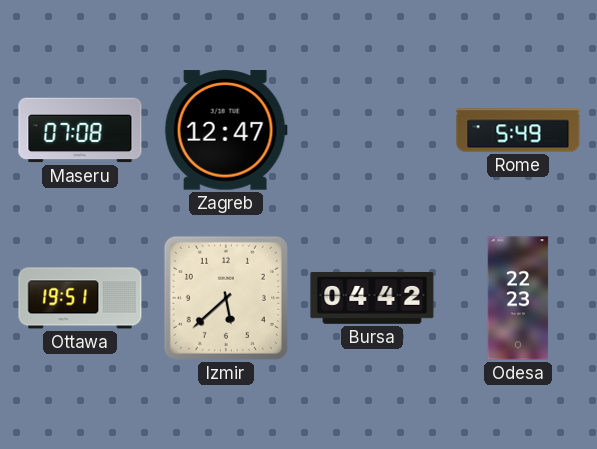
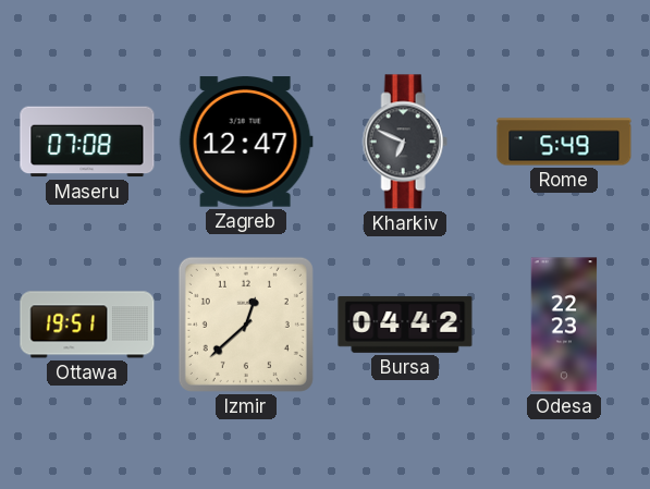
Kharkiv: none -> 6:49
Izmir: 5:38 -> 12:38
